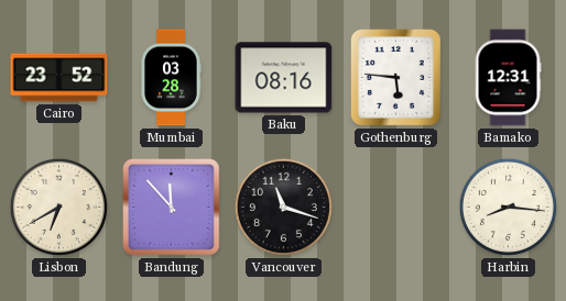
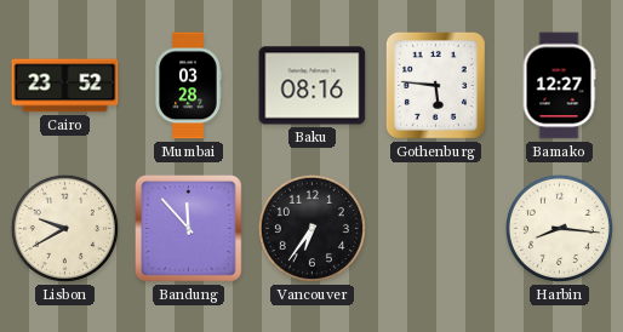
Bamako: 12:31 -> 12:27
Lisbon: 6:40 -> 9:40
Vancouver: 11:18 -> 6:36
